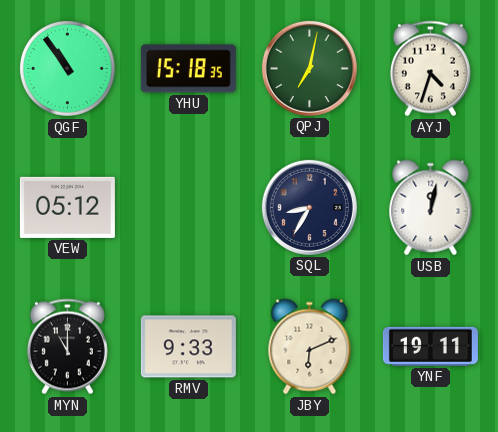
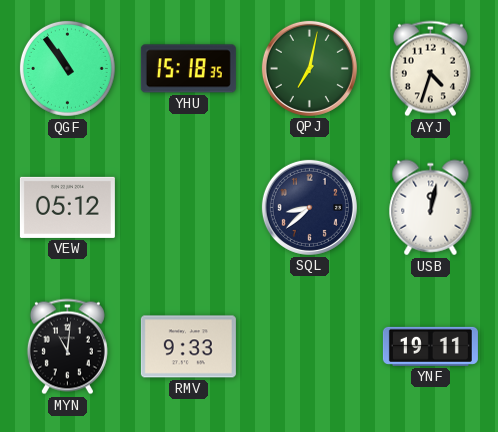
SQL: 8:35 -> 8:38
MYN: 11:00 -> 11:01
JBY: 6:11 -> none
